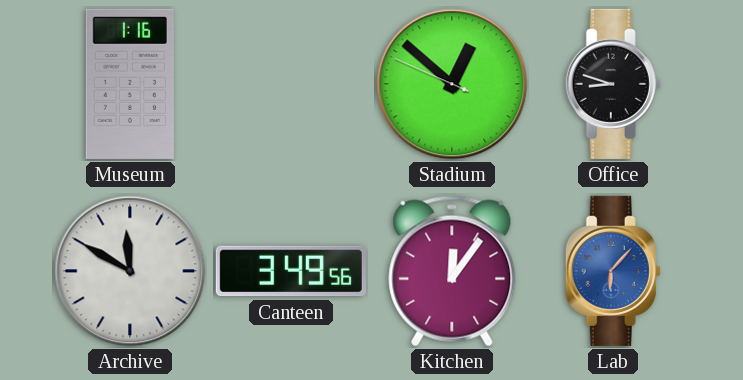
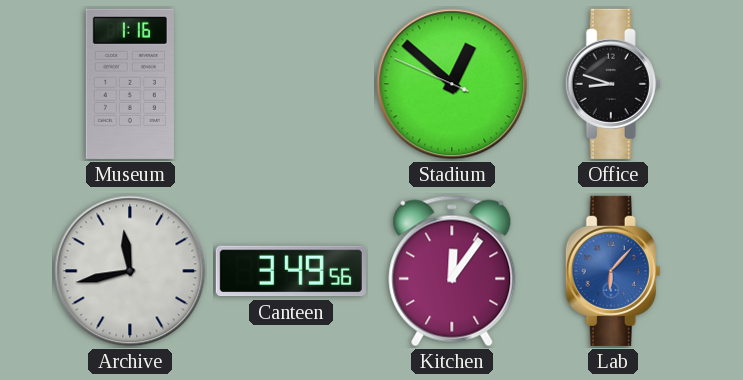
Archive: 11:50 -> 11:43
